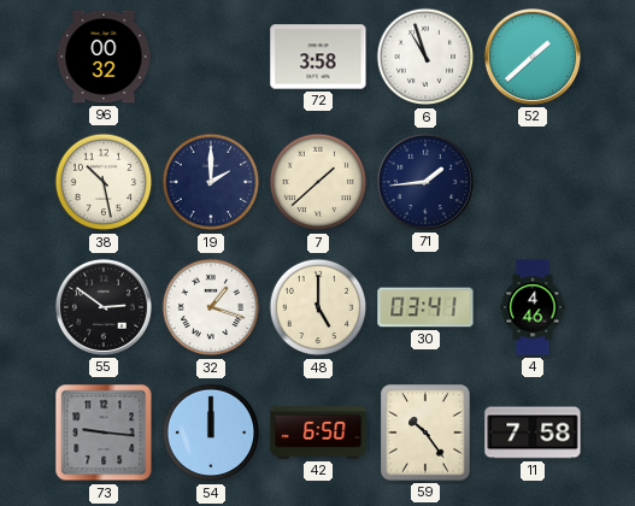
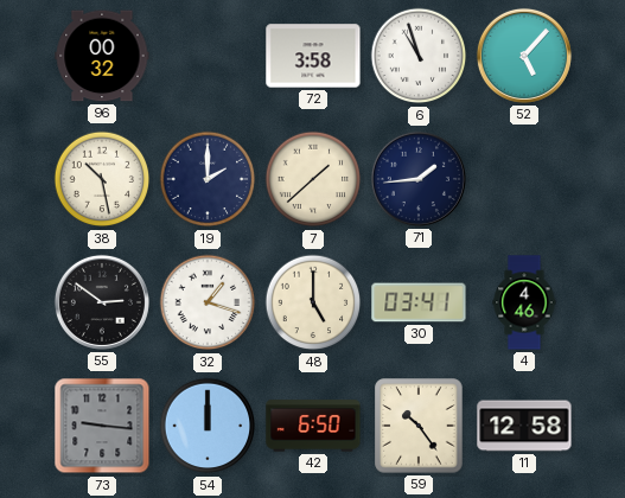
52: 1:38 -> 5:07
11: 7:58 -> 12:58
